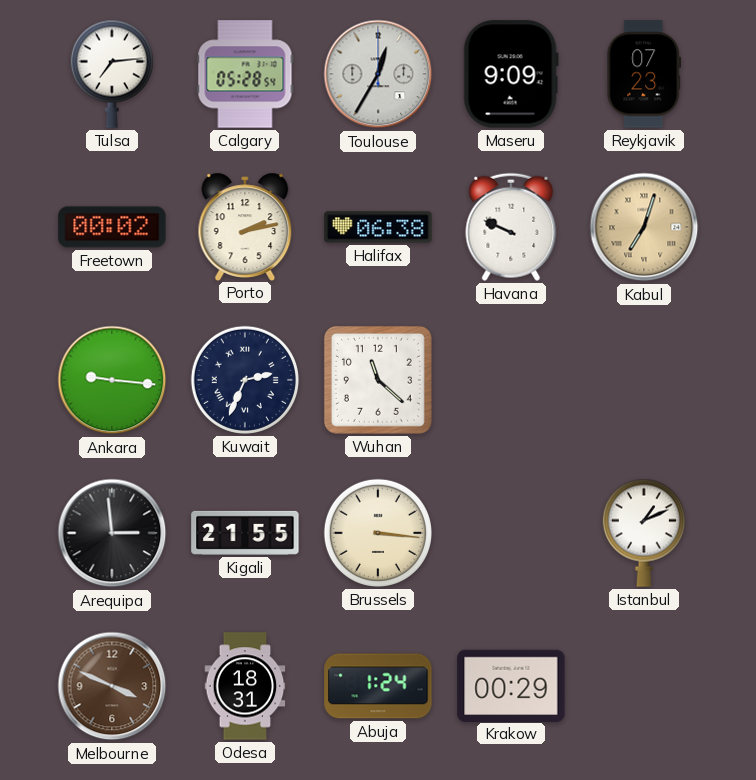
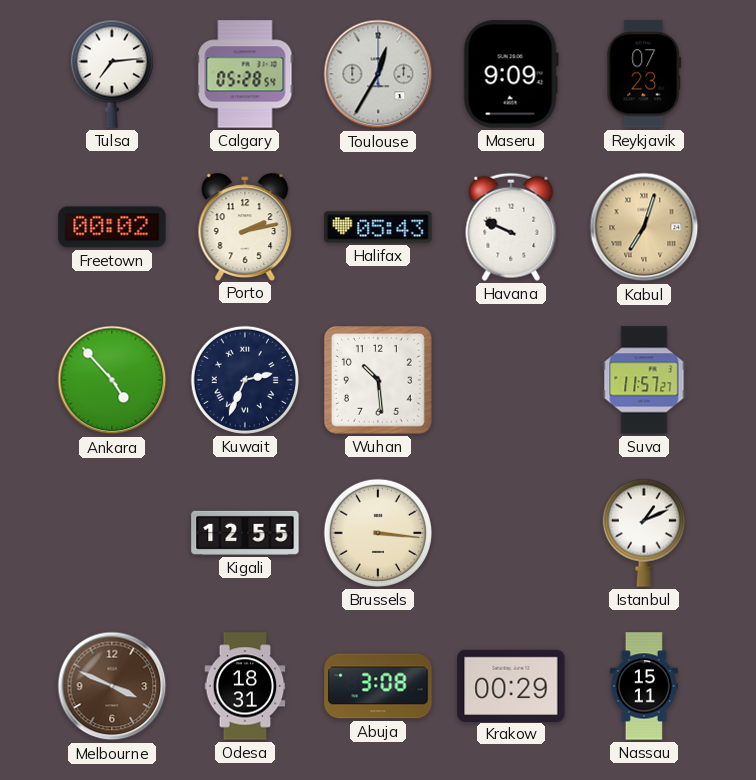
Halifax: 06:38 -> 05:43
Ankara: 9:16 -> 4:53
Wuhan: 11:22 -> 10:29
Suva: none -> 11:57
Arequipa: 2:59 -> none
Kigali: 21:55 -> 12:55
Abuja: 1:24 -> 3:08
Nassau: none -> 15:11
